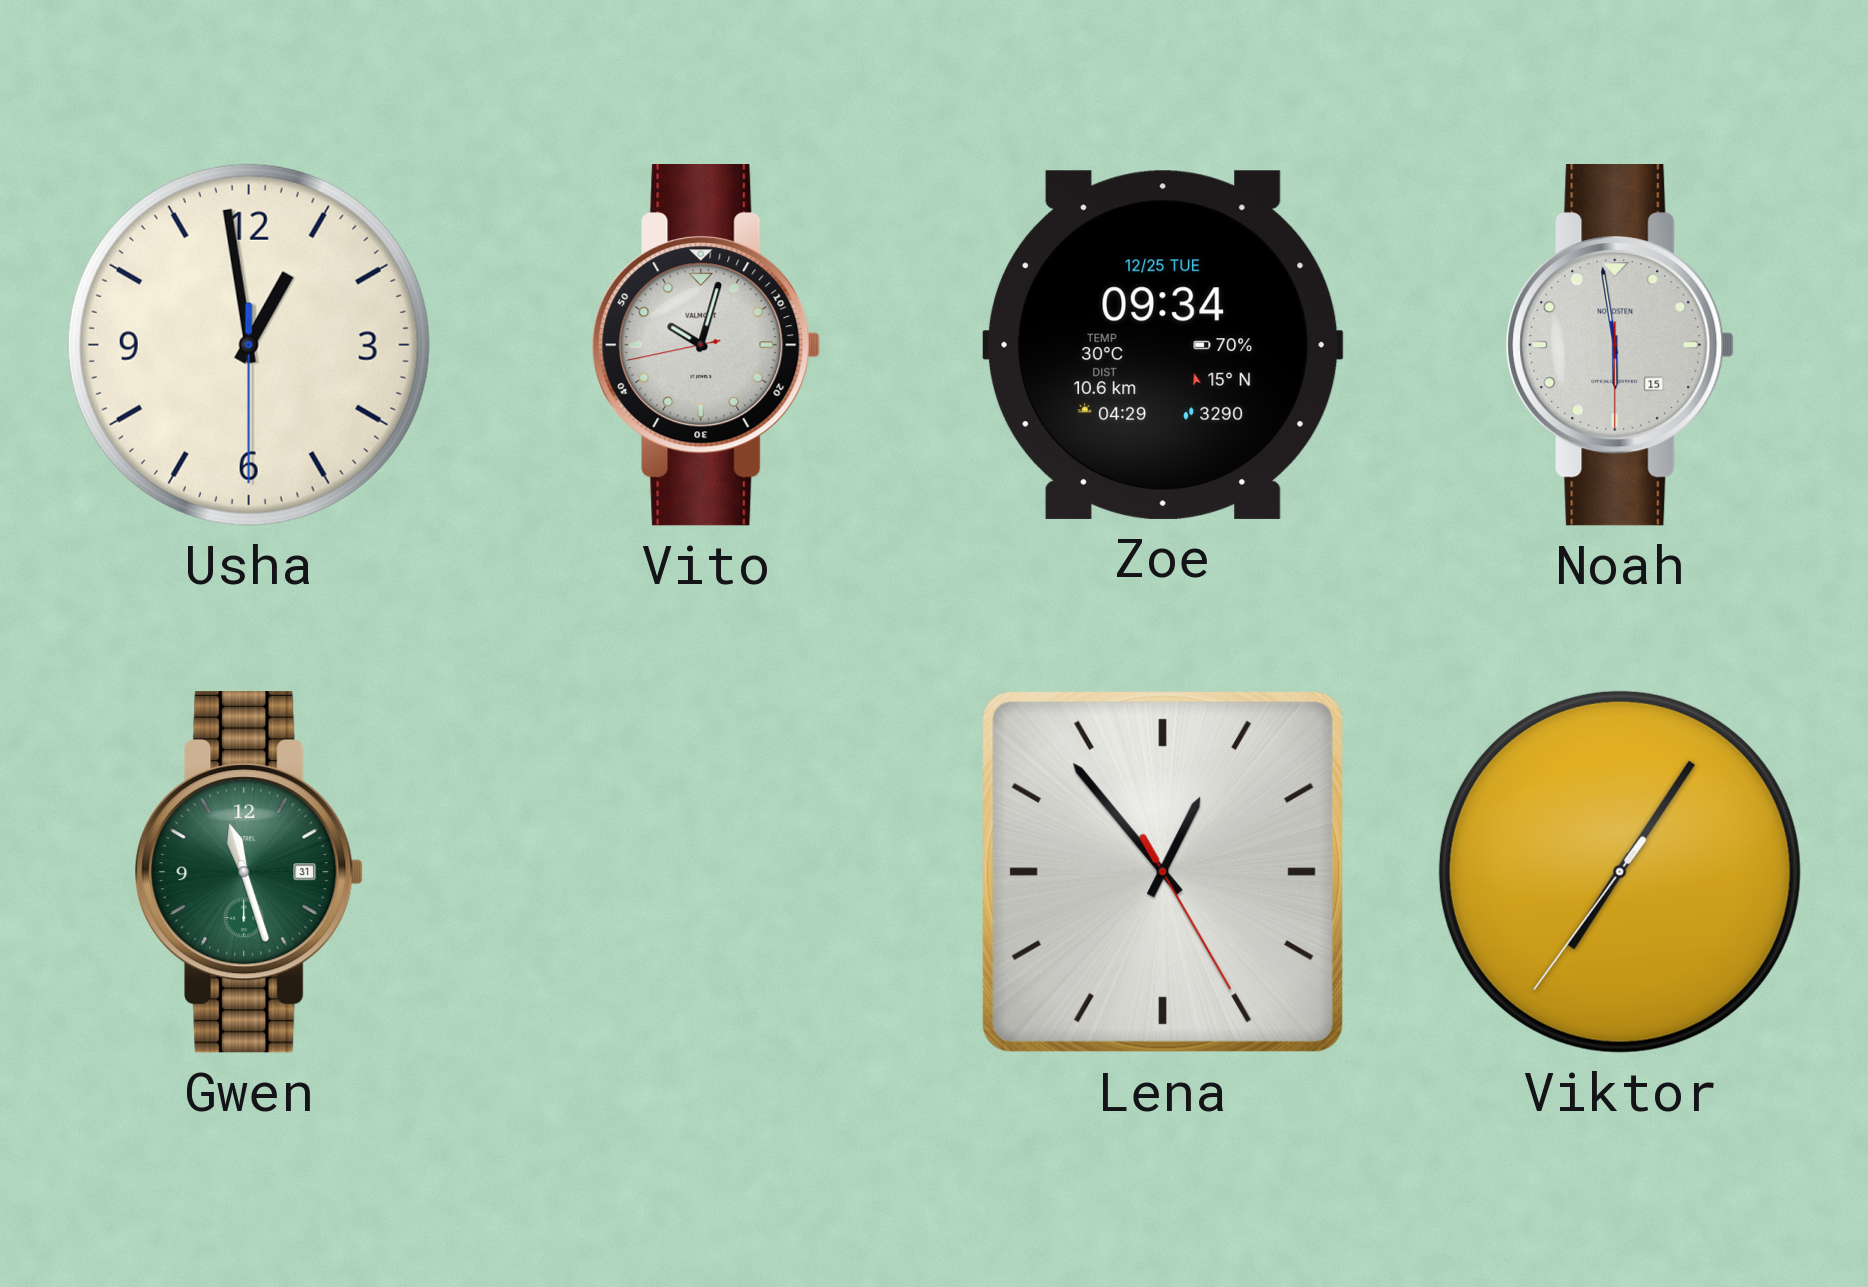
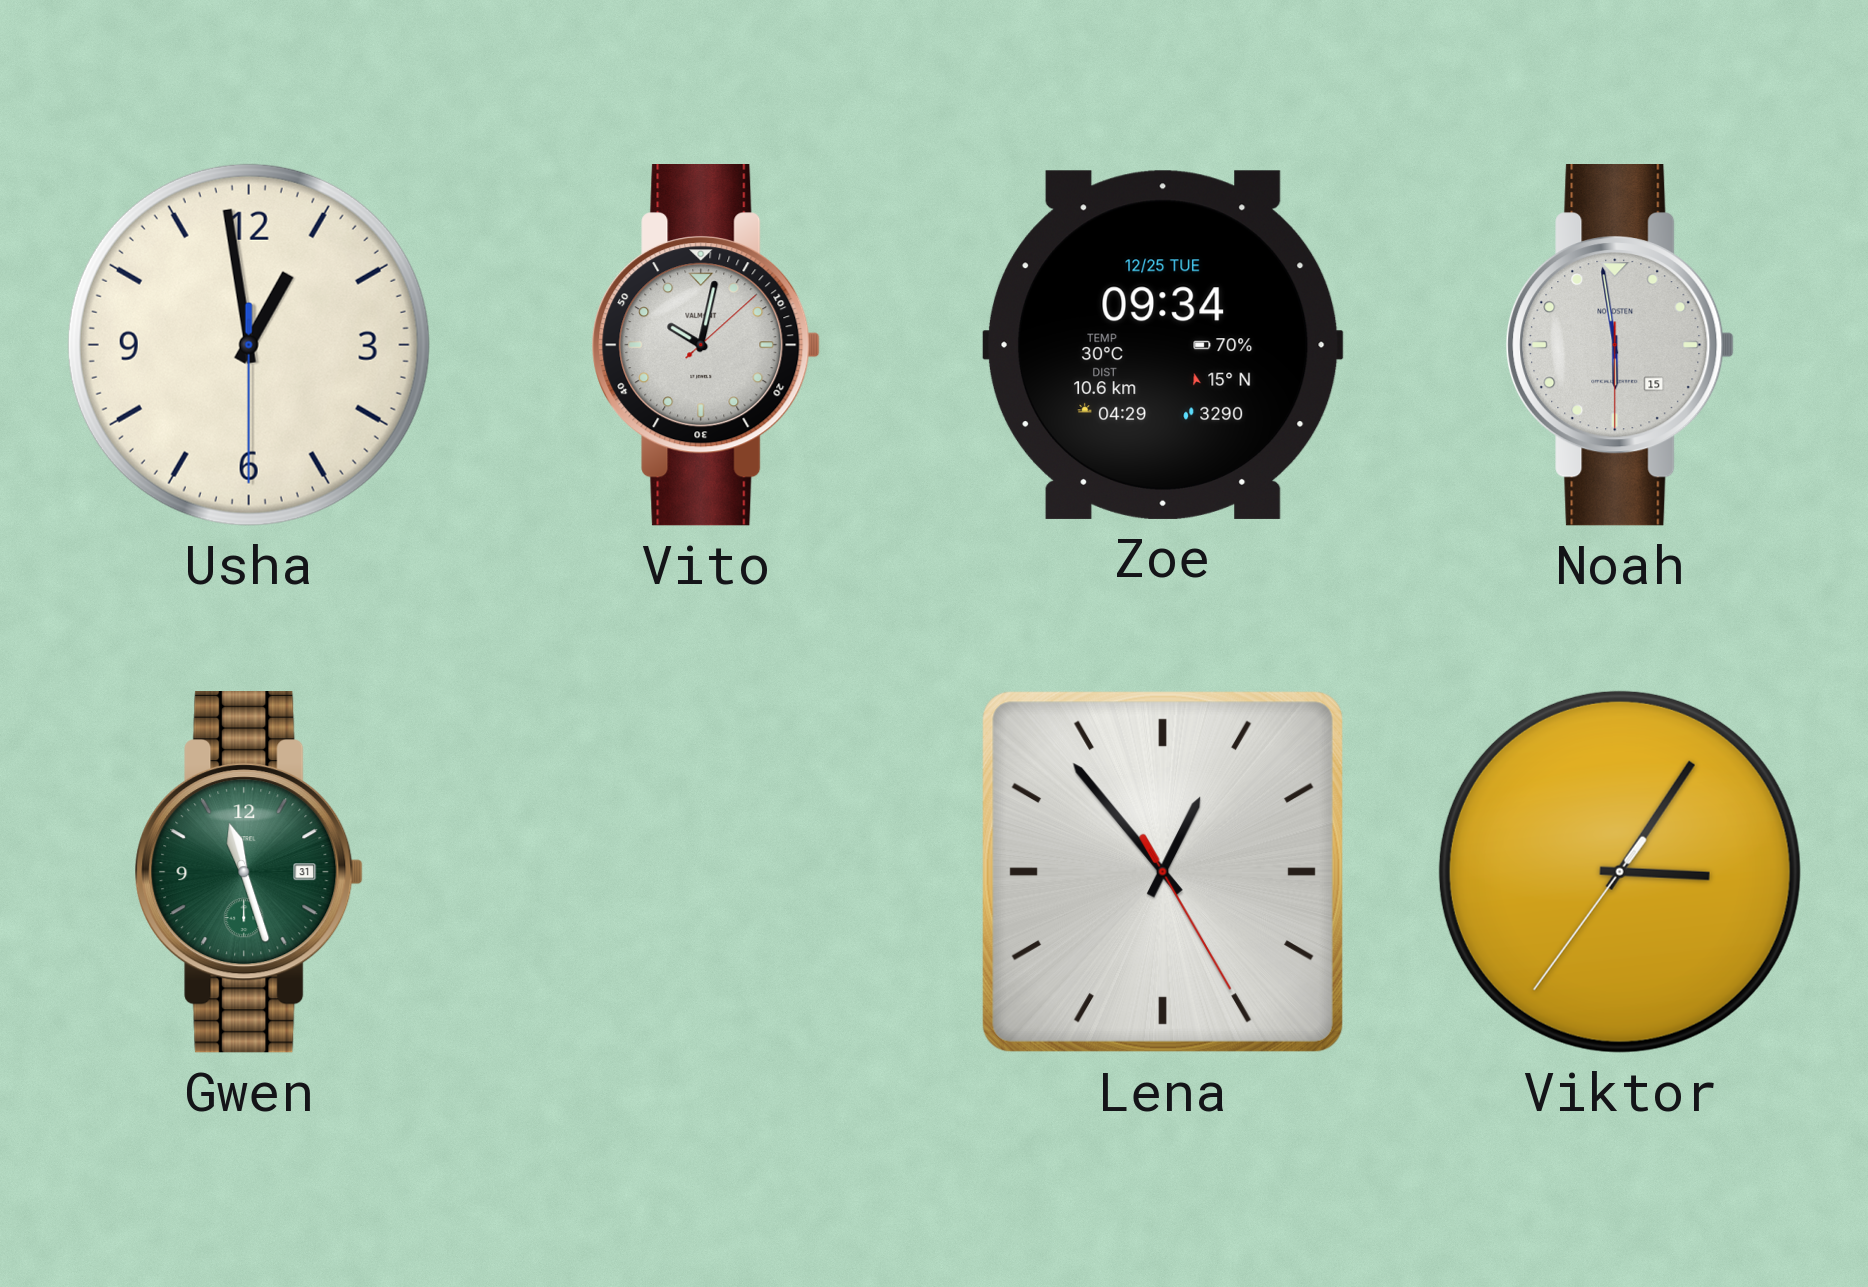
Vito: 10:02:43 -> 10:02:08
Viktor: 7:05 -> 3:05
